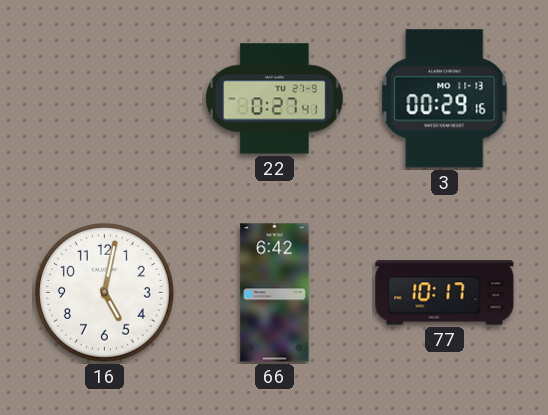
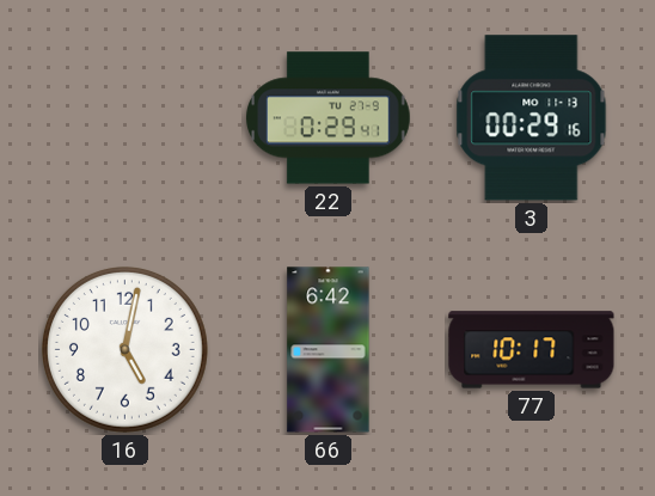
22: 0:27 -> 0:29
